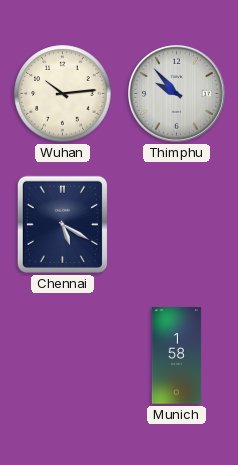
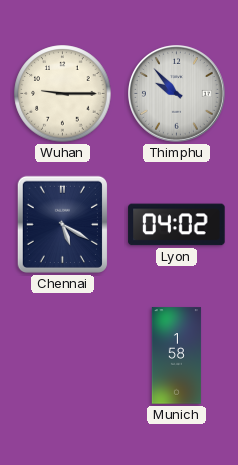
Wuhan: 10:14 -> 9:15
Lyon: none -> 04:02
